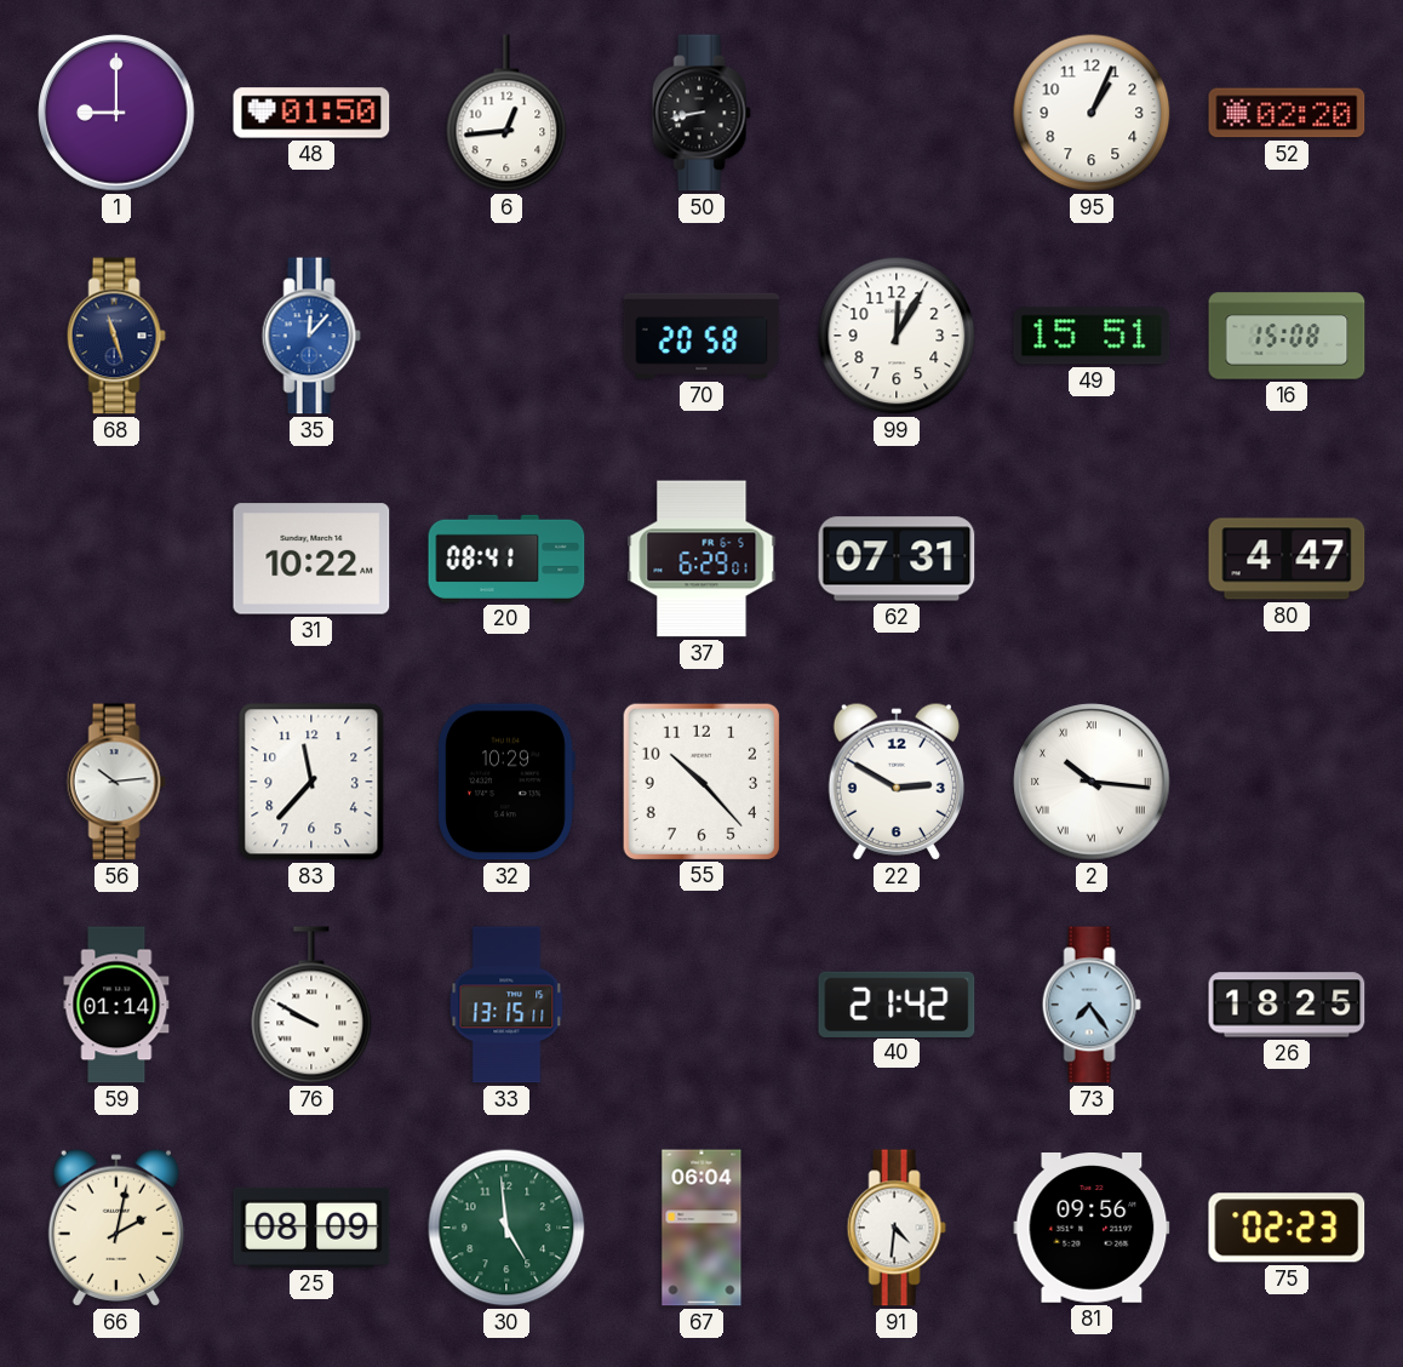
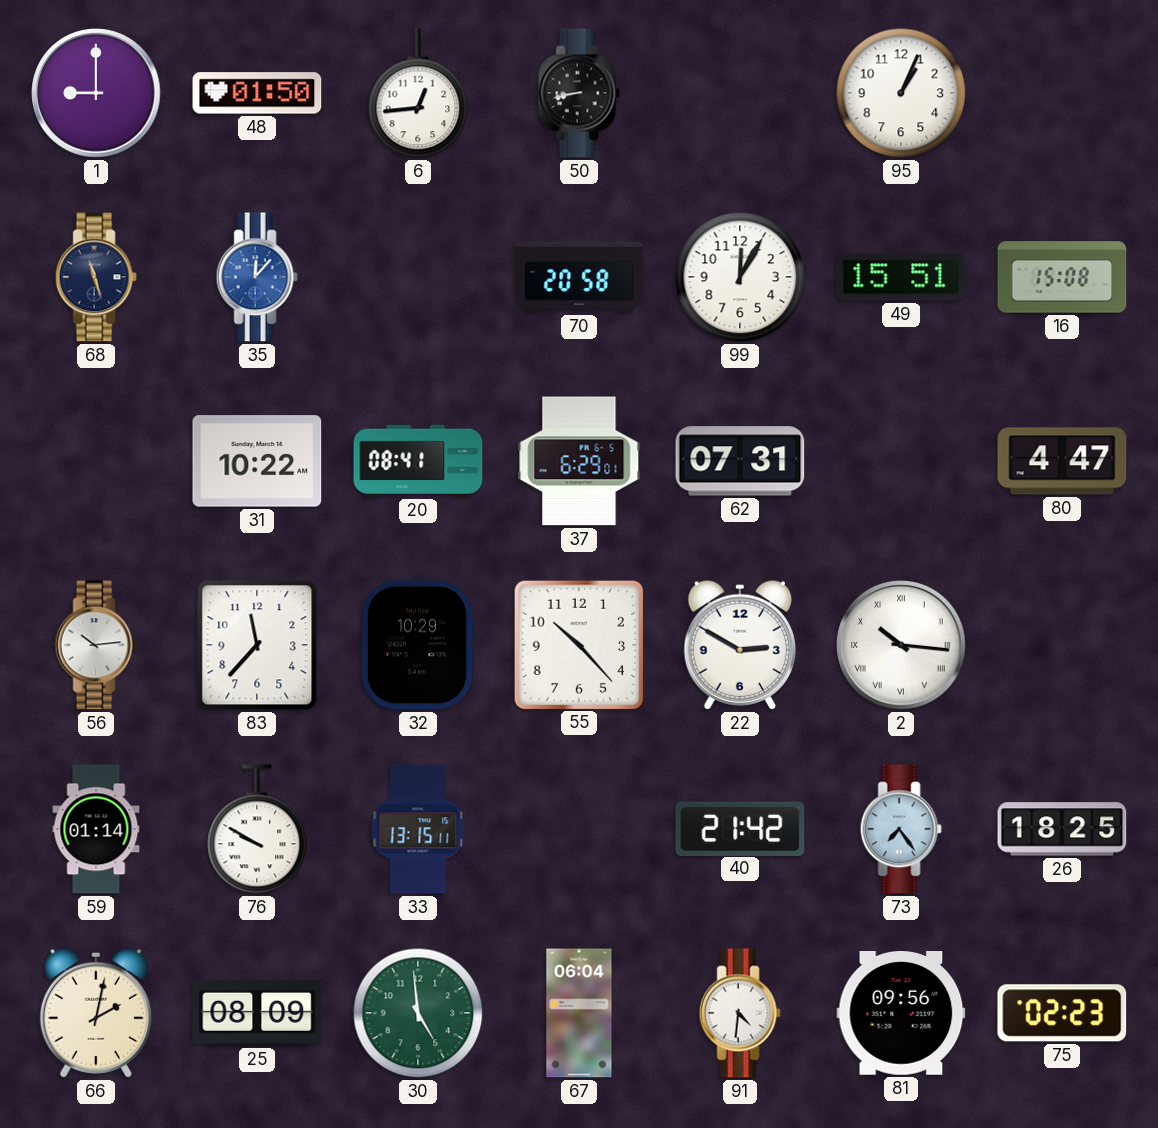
52: 02:20 -> none
